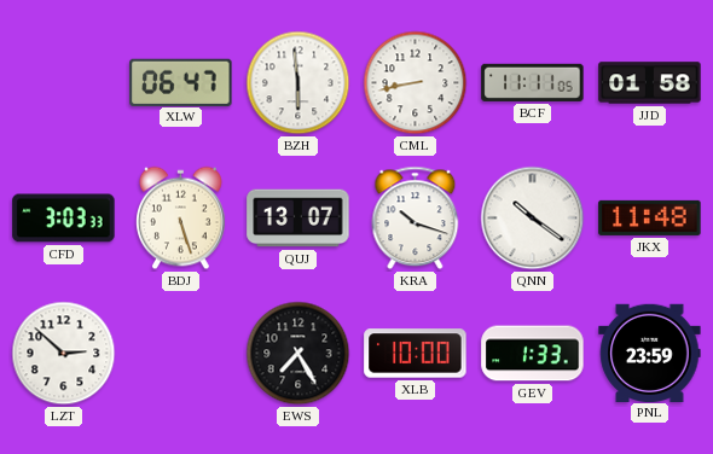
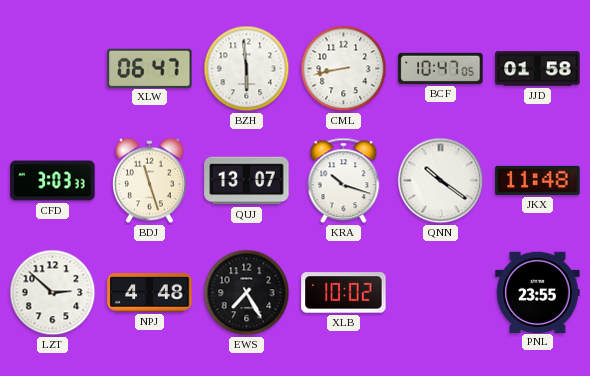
BCF: 11:11 -> 10:47
BDJ: 5:27 -> 11:27
NPJ: none -> 4:48
XLB: 10:00 -> 10:02
GEV: 1:33 -> none
PNL: 23:59 -> 23:55
